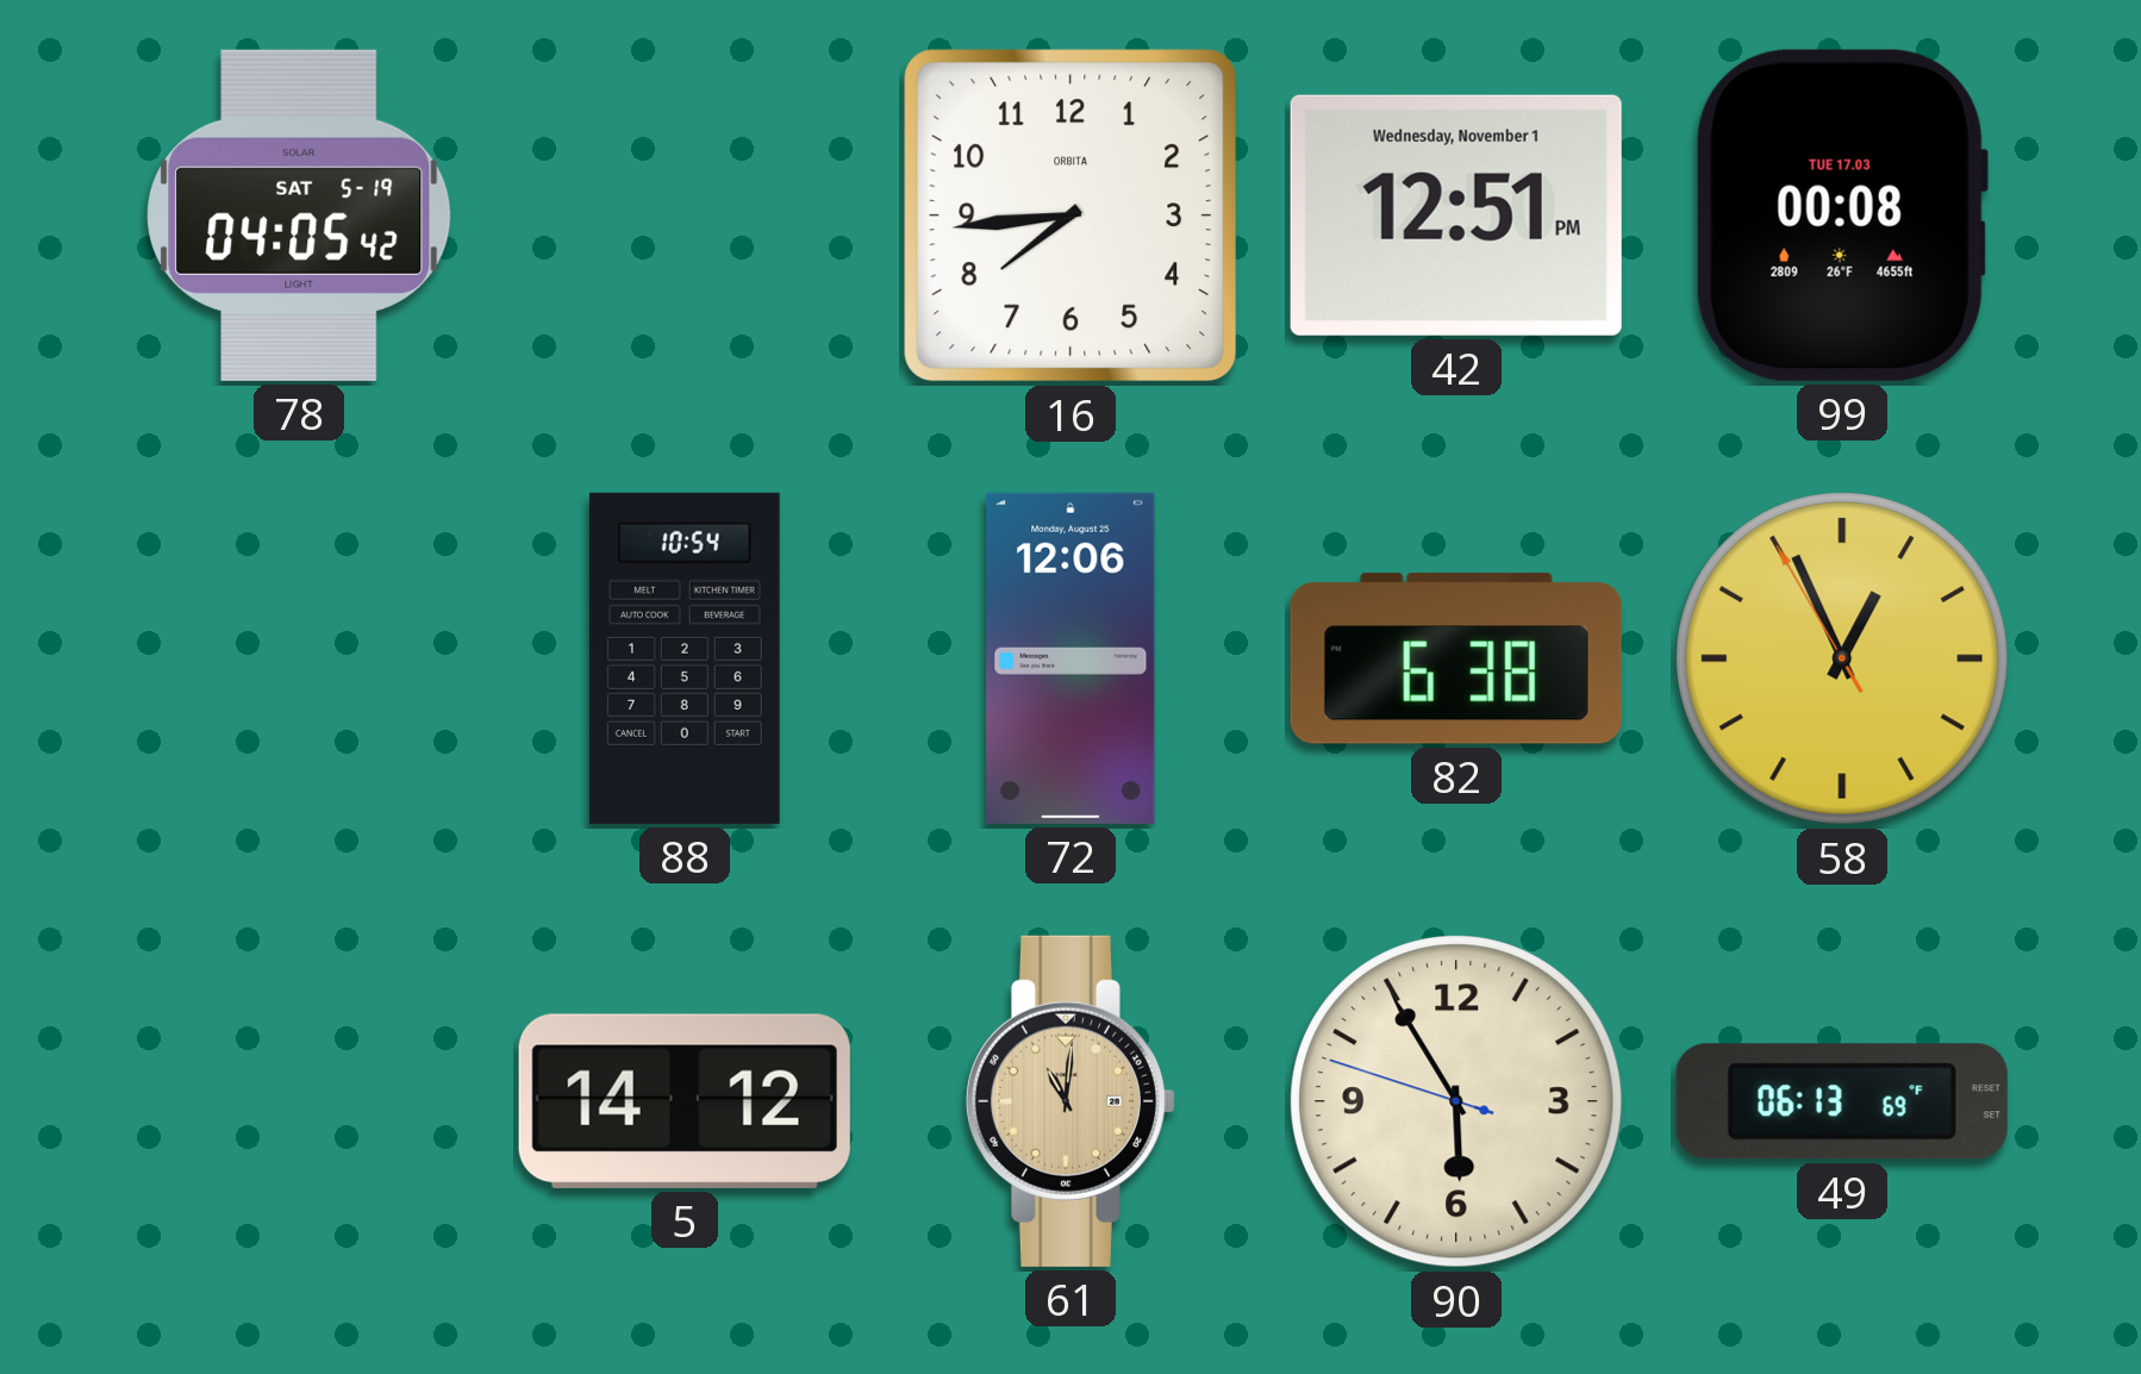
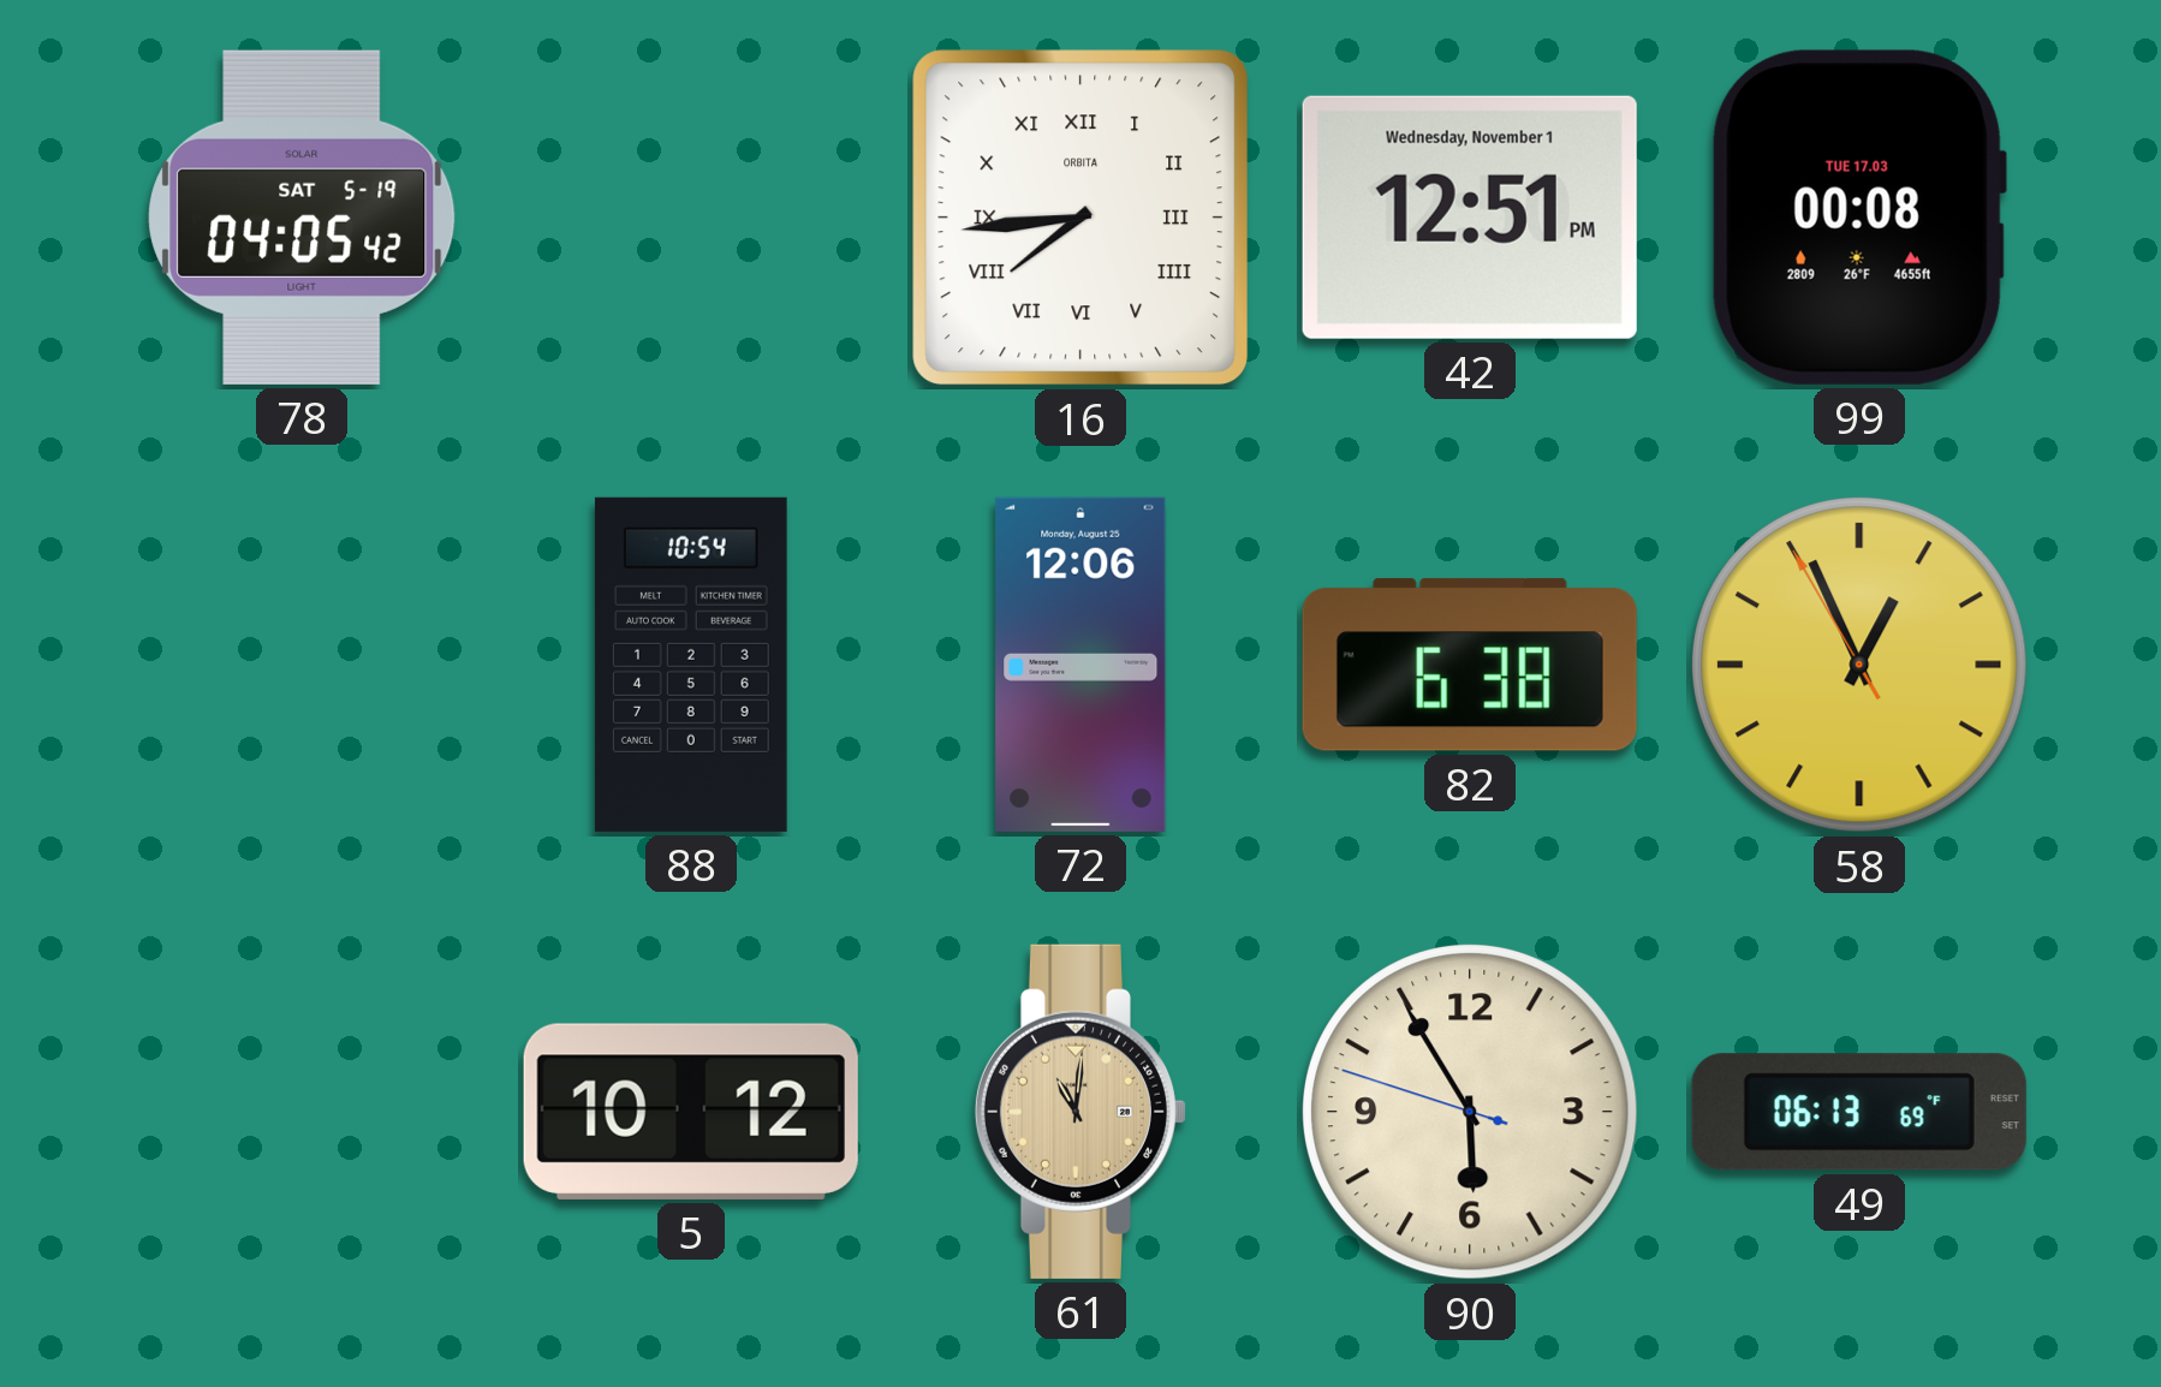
16 numerals: Arabic -> Roman
5: 14:12 -> 10:12
